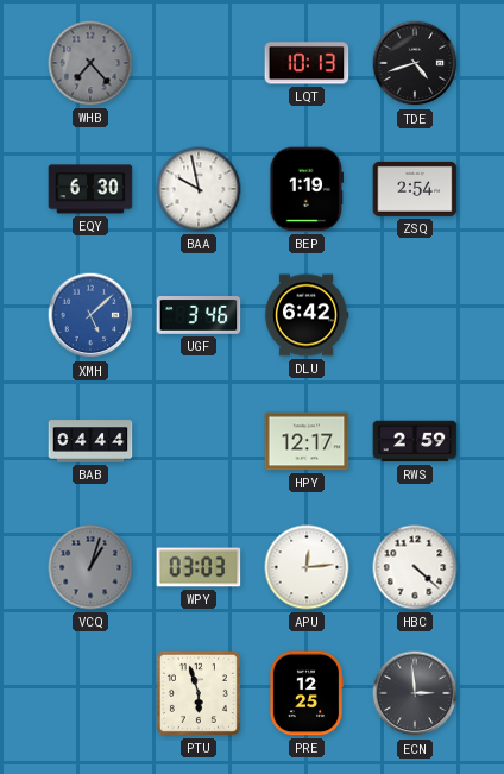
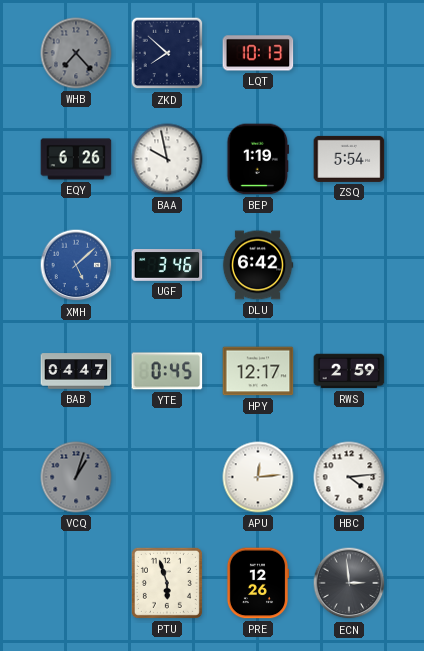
ZKD: none -> 7:52
TDE: 4:42 -> none
EQY: 6:30 -> 6:26
ZSQ: 2:54 -> 5:54
BAB: 04:44 -> 04:47
YTE: none -> 0:45
WPY: 03:03 -> none
HBC: 4:22 -> 4:14
PRE: 12:25 -> 12:26
